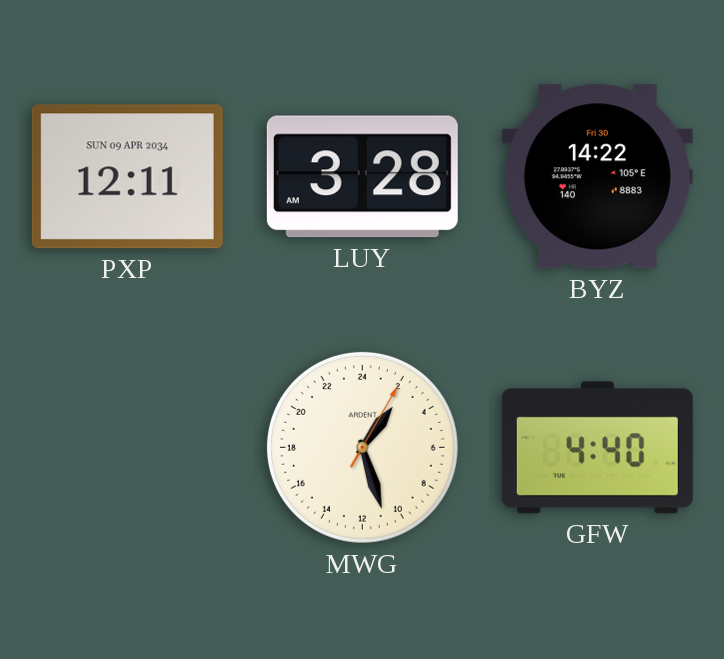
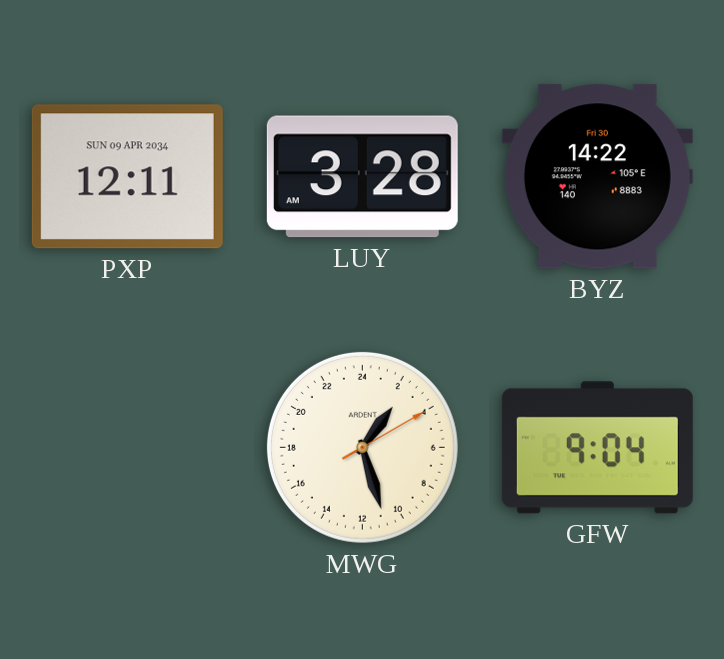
MWG: 2:27:05 -> 2:27:10
GFW: 4:40 -> 9:04
